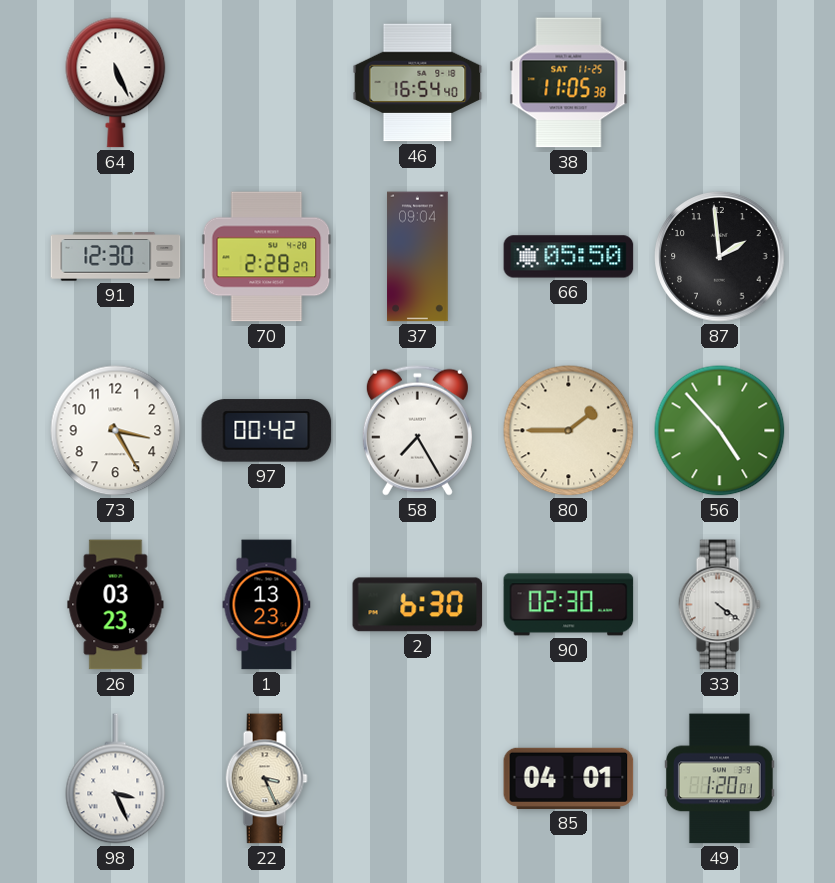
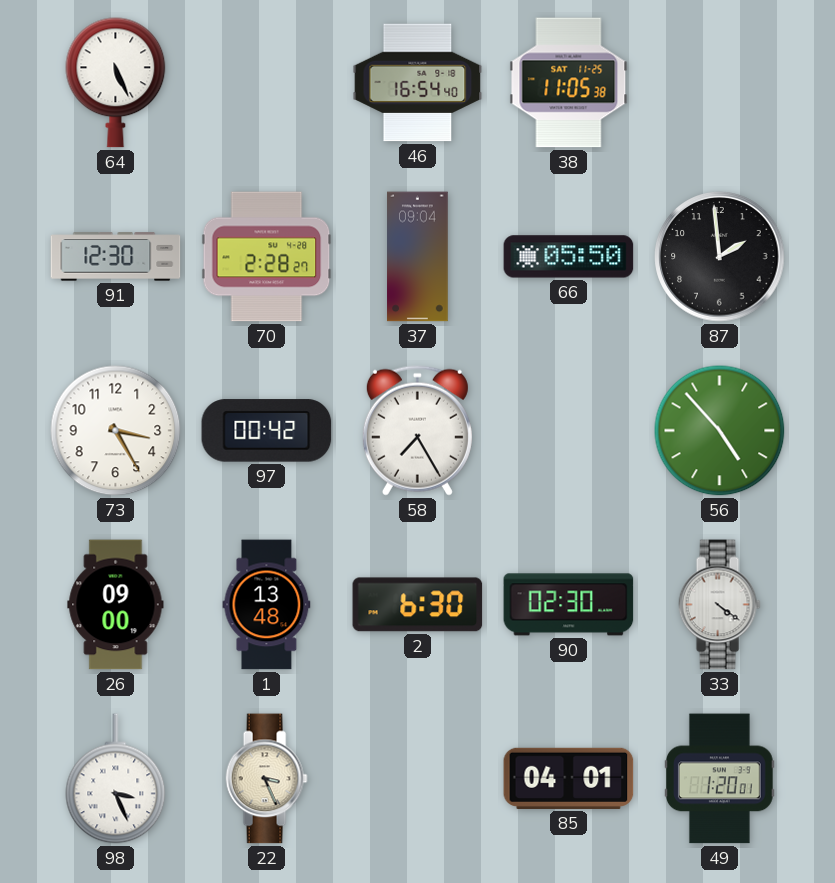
80: 1:45 -> none
26: 03:23 -> 09:00
1: 13:23 -> 13:48
